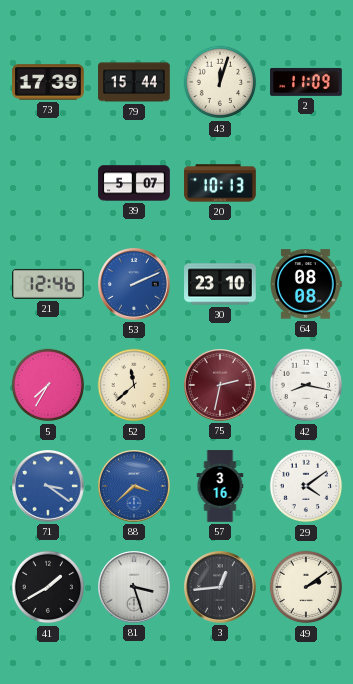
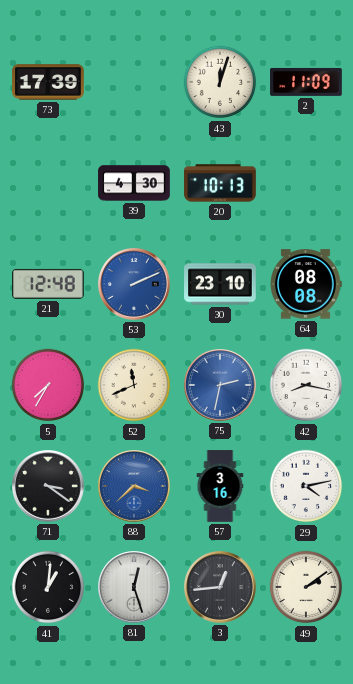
79: 15:44 -> none
39: 5:07 -> 4:30
21: 12:46 -> 12:48
52: 11:38 -> 11:41
75 dial: burgundy -> blue
71 dial: blue -> black
29: 4:09 -> 4:13
41: 1:40 -> 1:01
81: 3:27 -> 12:27
